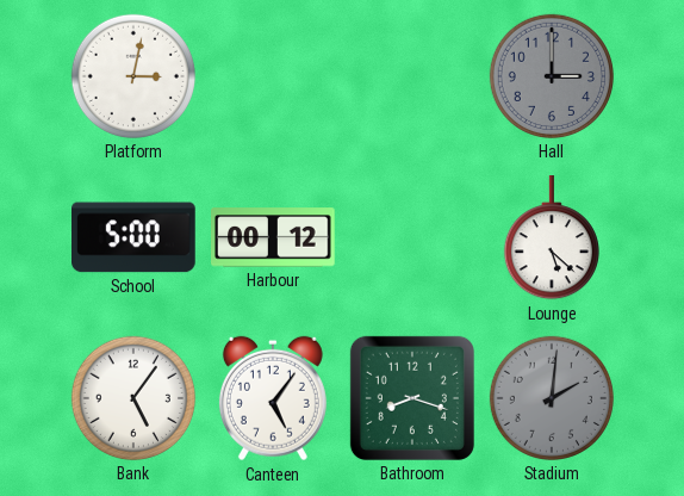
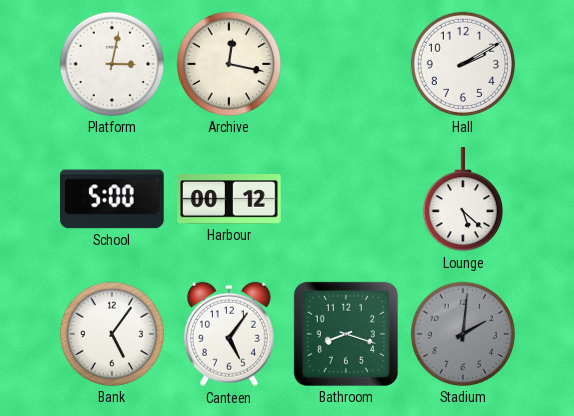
Archive: none -> 12:17
Hall: 3:00 -> 2:10
Hall dial: grey -> white
